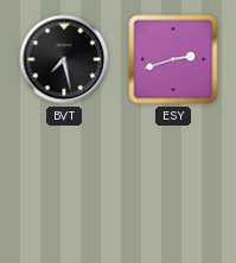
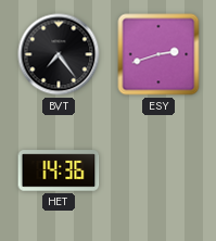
BVT: 7:28 -> 7:24
HET: none -> 14:36
